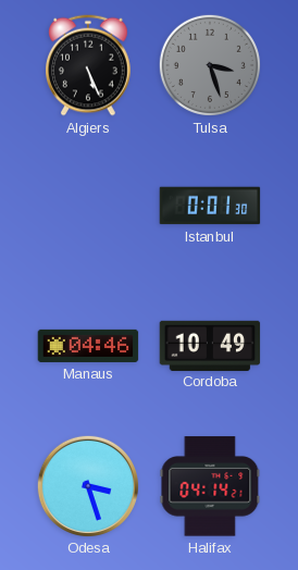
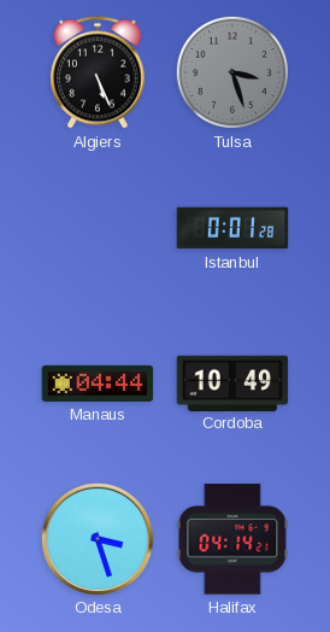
Istanbul: 0:01:30 -> 0:01:28
Manaus: 04:46 -> 04:44
